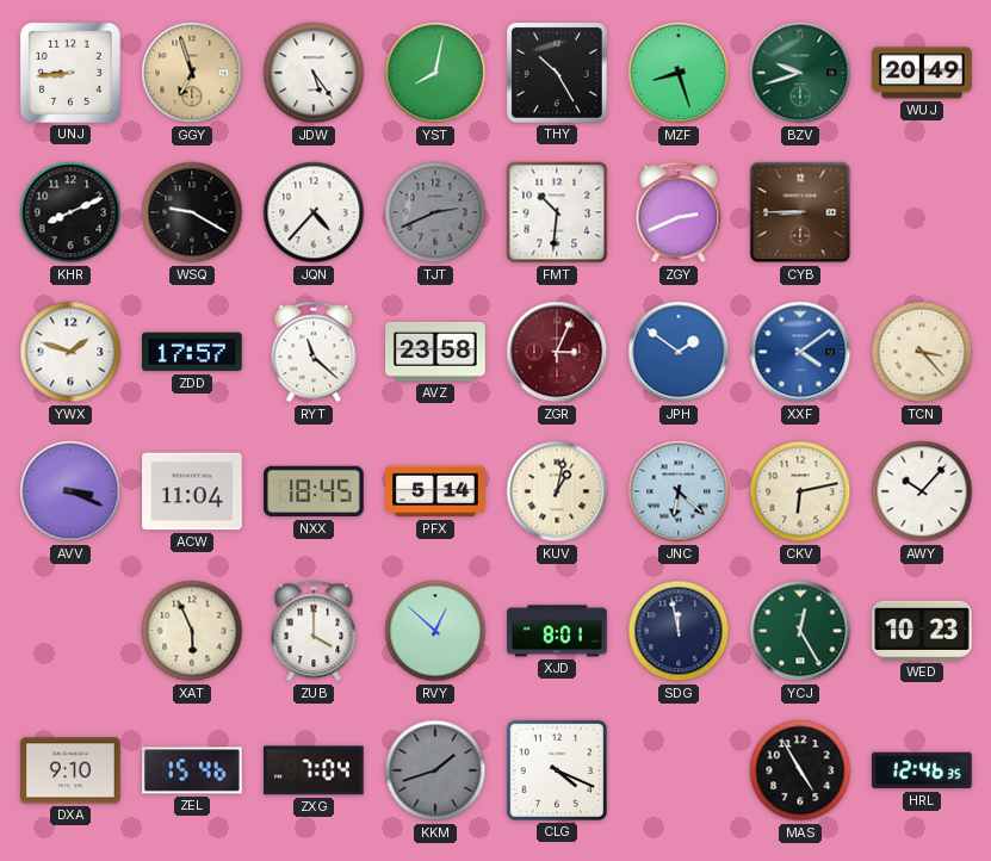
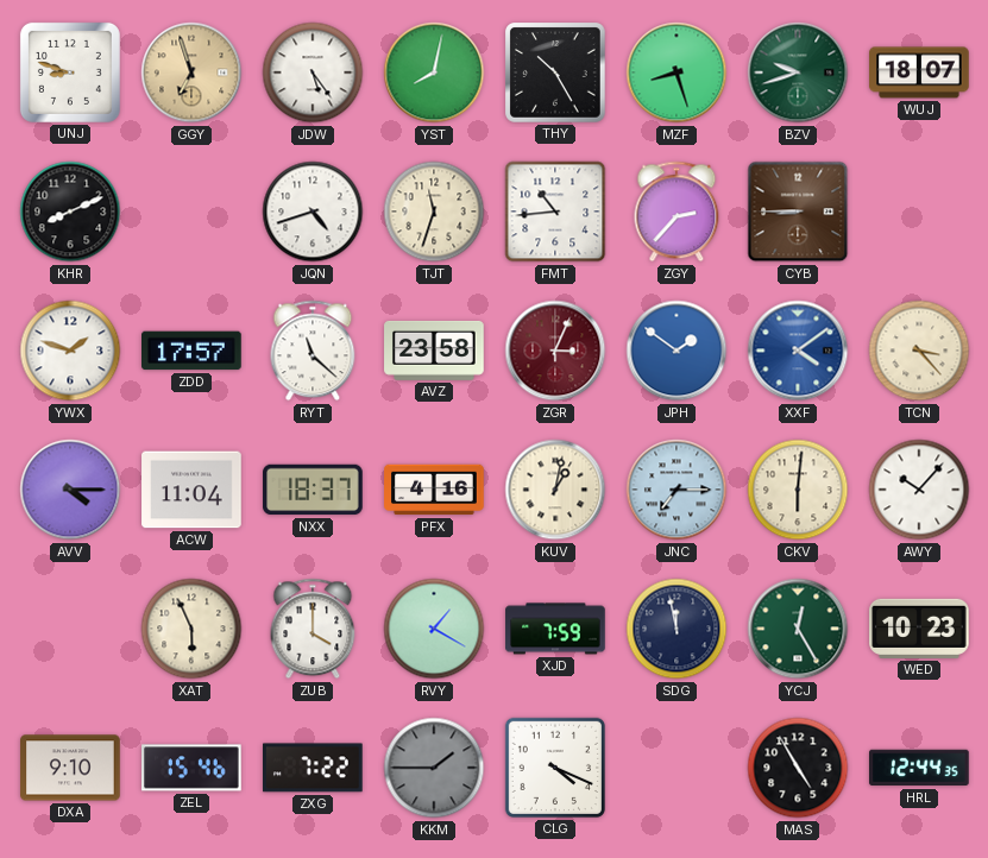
UNJ: 8:44 -> 8:48
WUJ: 20:49 -> 18:07
WSQ: 9:20 -> none
JQN: 4:37 -> 4:42
TJT: 2:41 -> 11:33
TJT dial: grey -> cream
FMT: 10:31 -> 10:44
ZGY: 2:41 -> 2:37
AVV: 3:19 -> 4:15
NXX: 18:45 -> 18:37
PFX: 5:14 -> 4:16
JNC: 6:22 -> 7:15
CKV: 6:13 -> 6:01
RVY: 12:52 -> 1:20
XJD: 8:01 -> 7:59
ZXG: 7:04 -> 7:22
KKM: 1:42 -> 1:45
HRL: 12:46 -> 12:44
